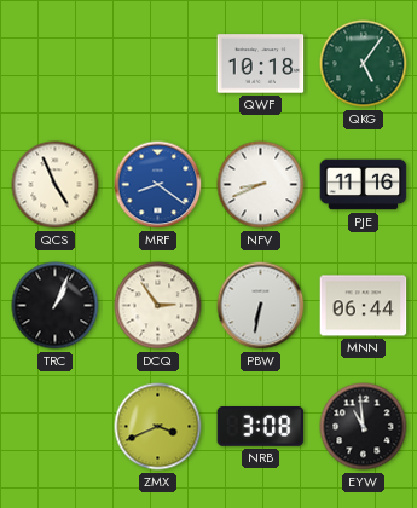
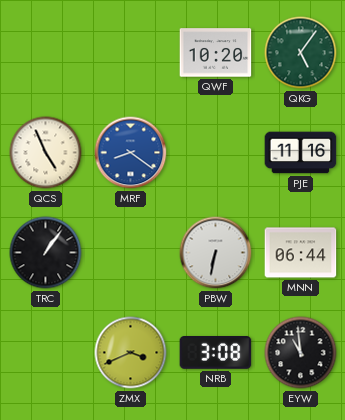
QWF: 10:18 -> 10:20
NFV: 8:41 -> none
TRC: 1:04 -> 1:06
DCQ: 2:54 -> none
